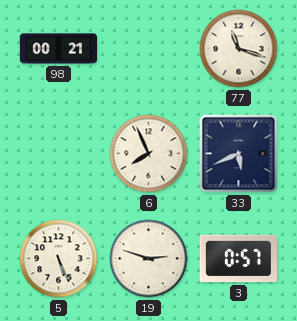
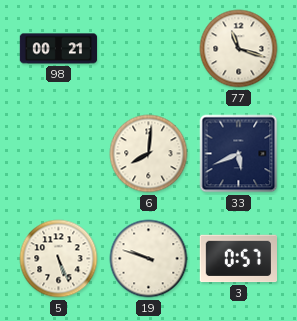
6: 7:56 -> 8:01
19: 2:48 -> 9:48
